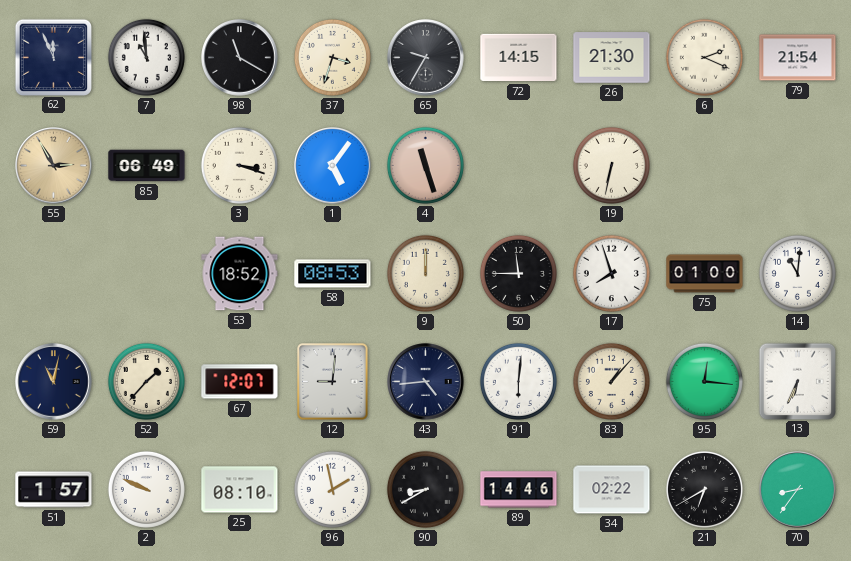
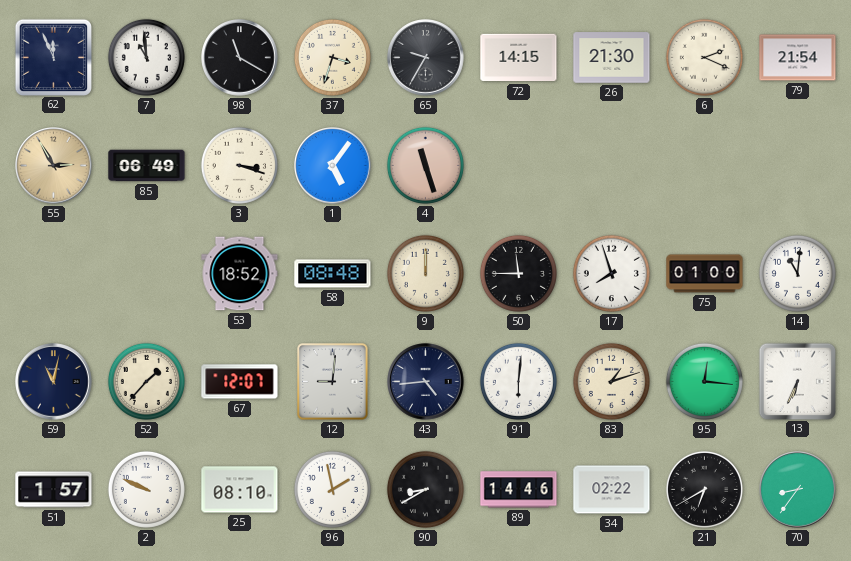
19: 6:32 -> none
58: 08:53 -> 08:48
83: 1:07 -> 1:12
